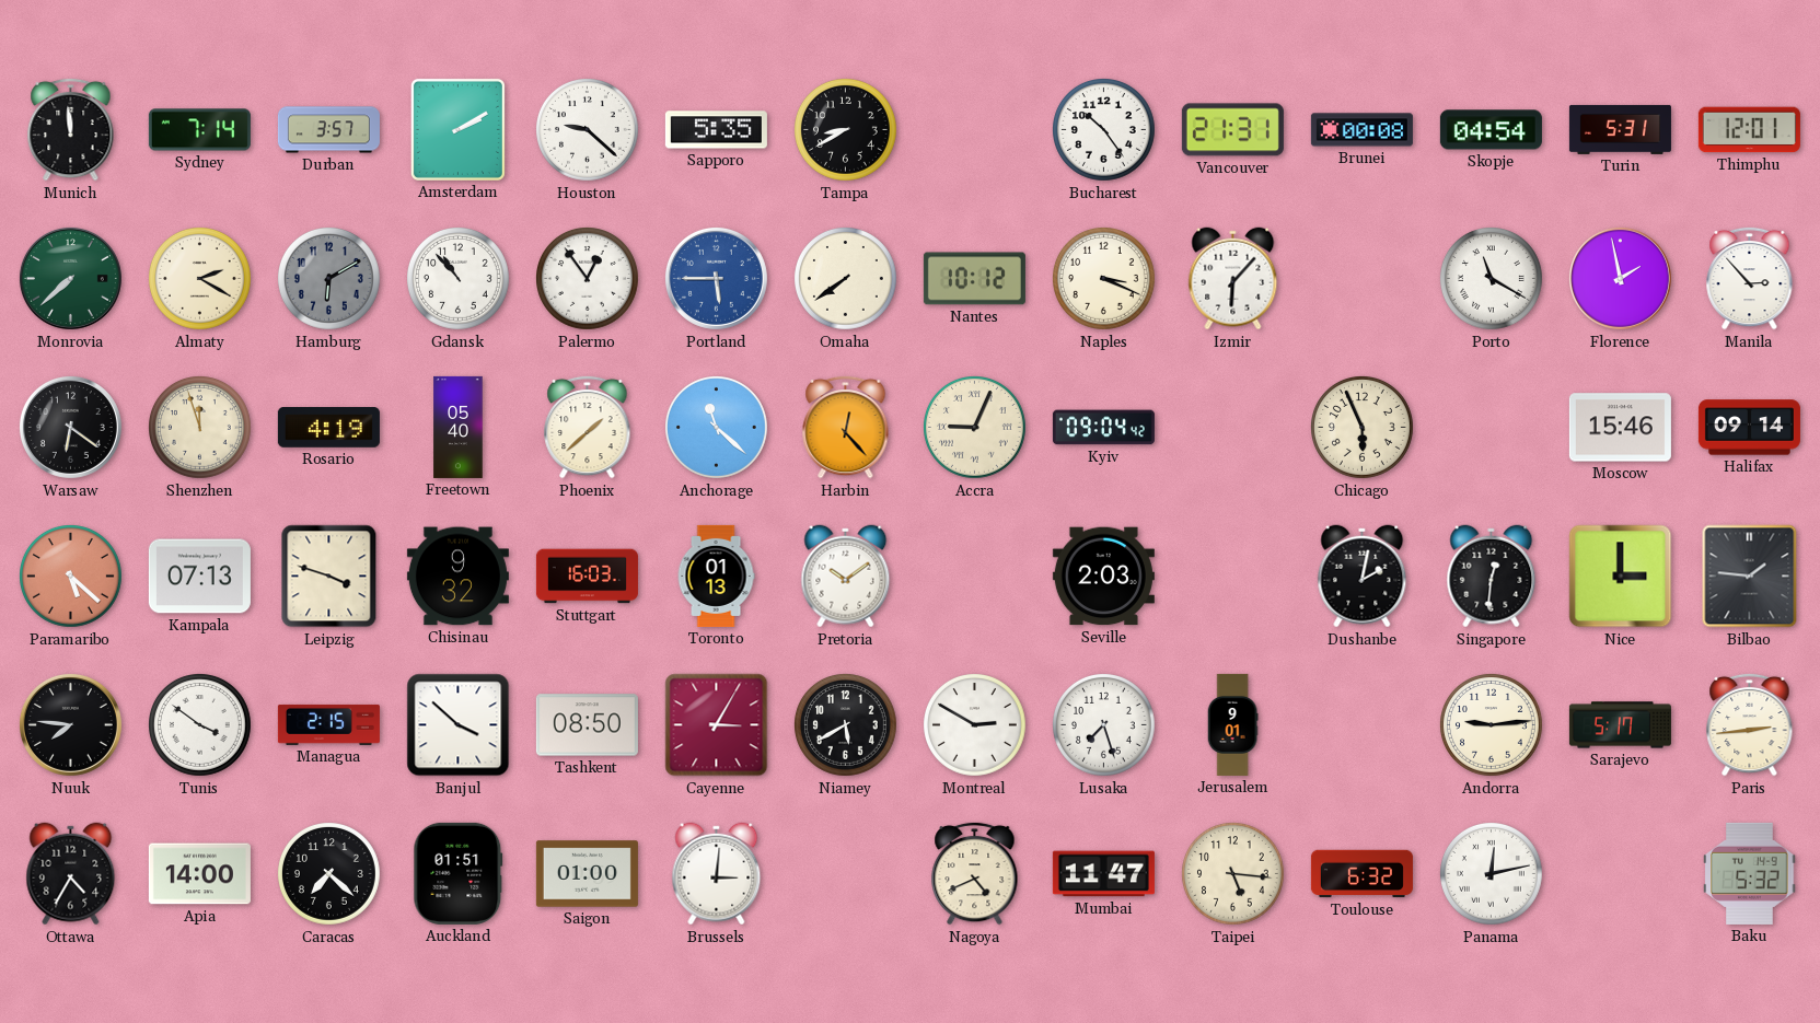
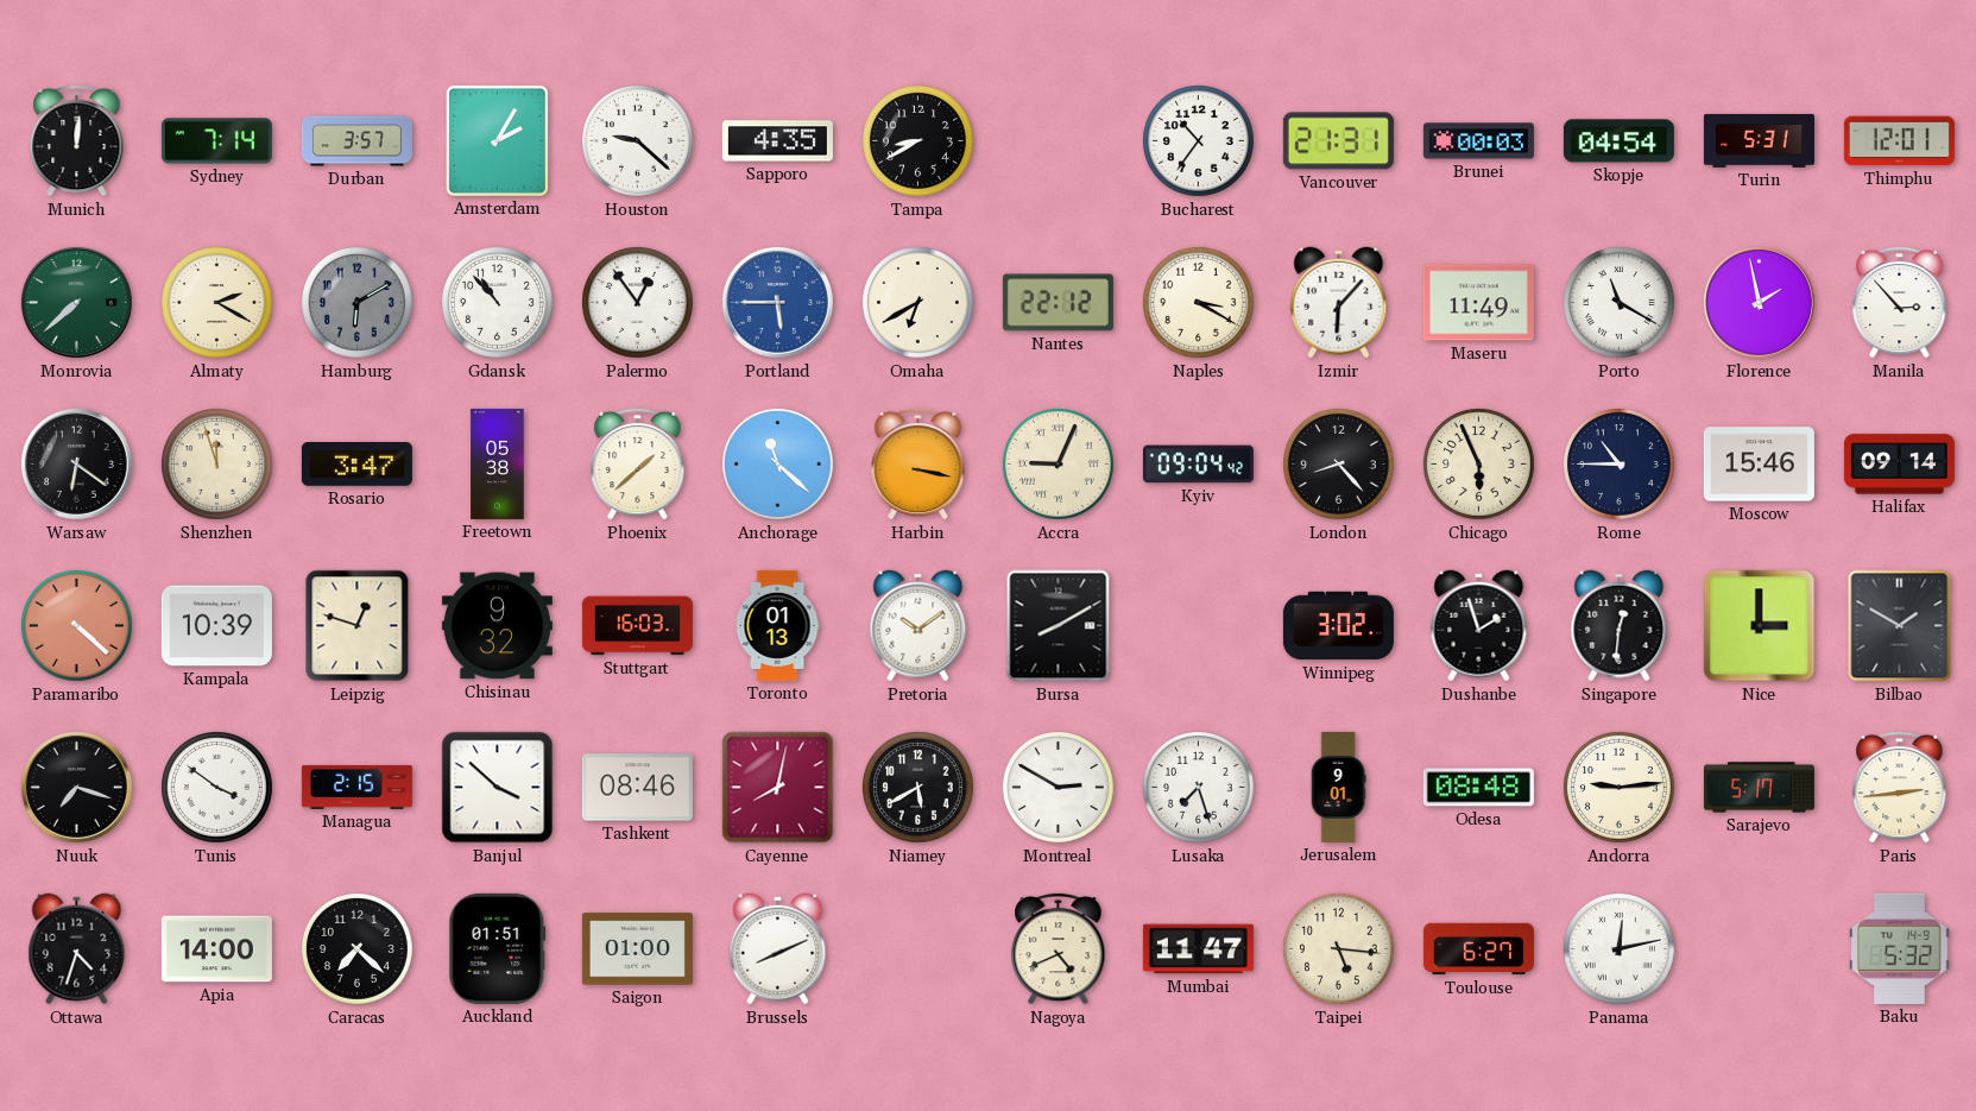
Munich: 11:59 -> 12:01
Amsterdam: 2:10 -> 2:05
Sapporo: 5:35 -> 4:35
Bucharest: 10:24 -> 10:36
Brunei: 00:08 -> 00:03
Omaha: 7:39 -> 6:40
Nantes: 10:12 -> 22:12
Naples: 3:19 -> 3:20
Maseru: none -> 11:49
Rosario: 4:19 -> 3:47
Freetown: 05:40 -> 05:38
Harbin: 12:23 -> 3:17
London: none -> 8:23
Rome: none -> 10:45
Paramaribo: 5:22 -> 4:22
Kampala: 07:13 -> 10:39
Leipzig: 3:48 -> 12:48
Bursa: none -> 8:10
Seville: 2:03 -> none
Winnipeg: none -> 3:02
Dushanbe: 2:02 -> 1:57
Bilbao: 1:46 -> 1:50
Nuuk: 7:46 -> 7:18
Tashkent: 08:50 -> 08:46
Cayenne: 3:05 -> 8:02
Odesa: none -> 08:48
Ottawa: 4:35 -> 4:33
Brussels: 3:01 -> 8:11
Toulouse: 6:32 -> 6:27
